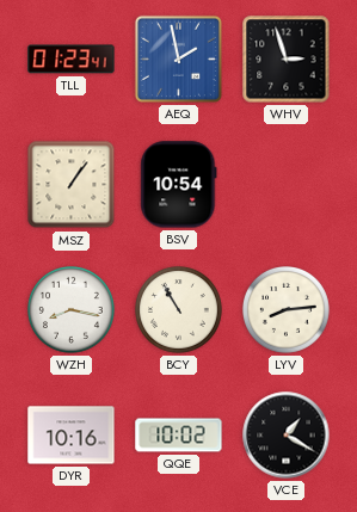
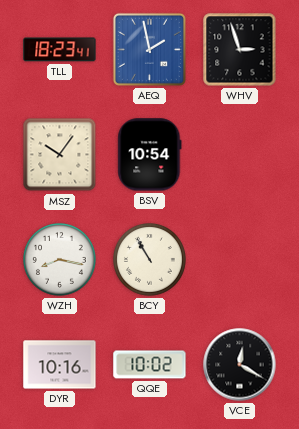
TLL: 01:23 -> 18:23
MSZ: 1:06 -> 10:06
LYV: 8:14 -> none
VCE: 1:20 -> 12:20
